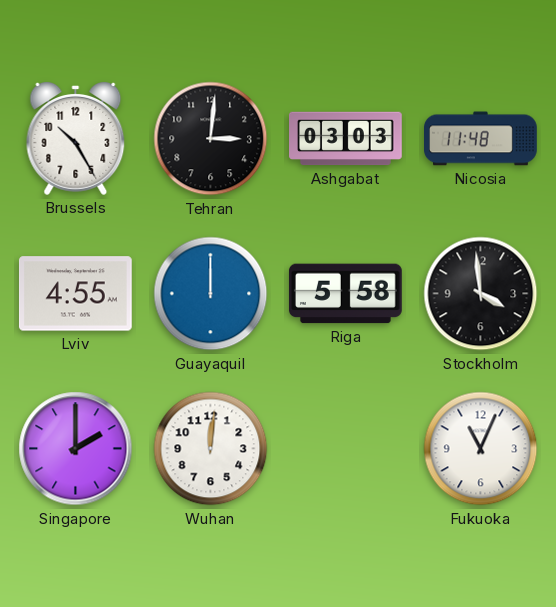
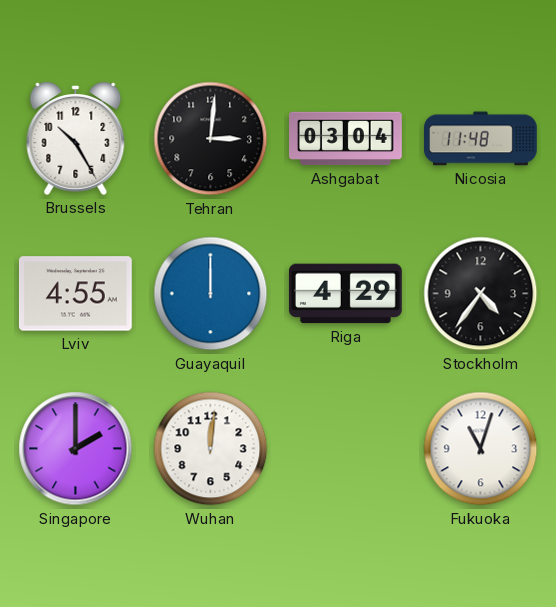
Ashgabat: 03:03 -> 03:04
Riga: 5:58 -> 4:29
Stockholm: 3:59 -> 4:36
Fukuoka: 11:04 -> 11:03
